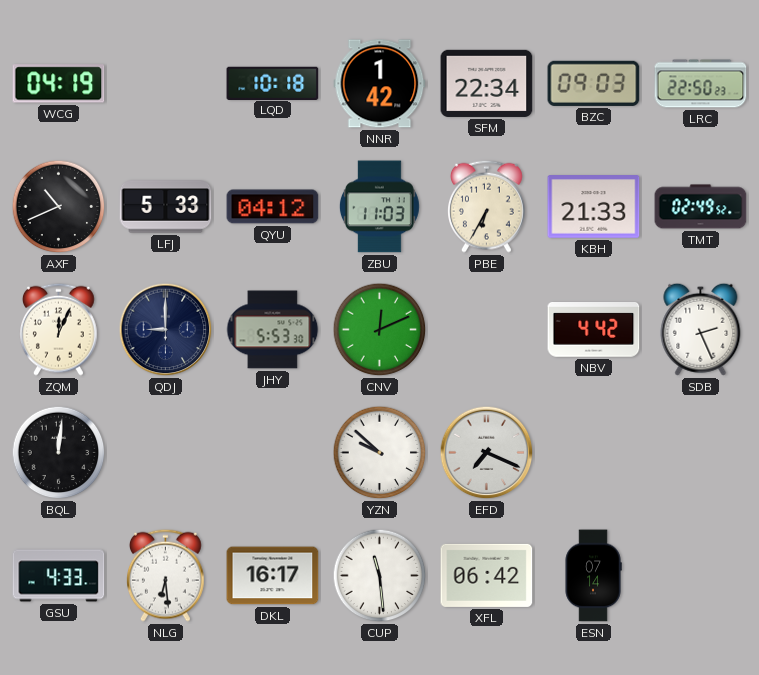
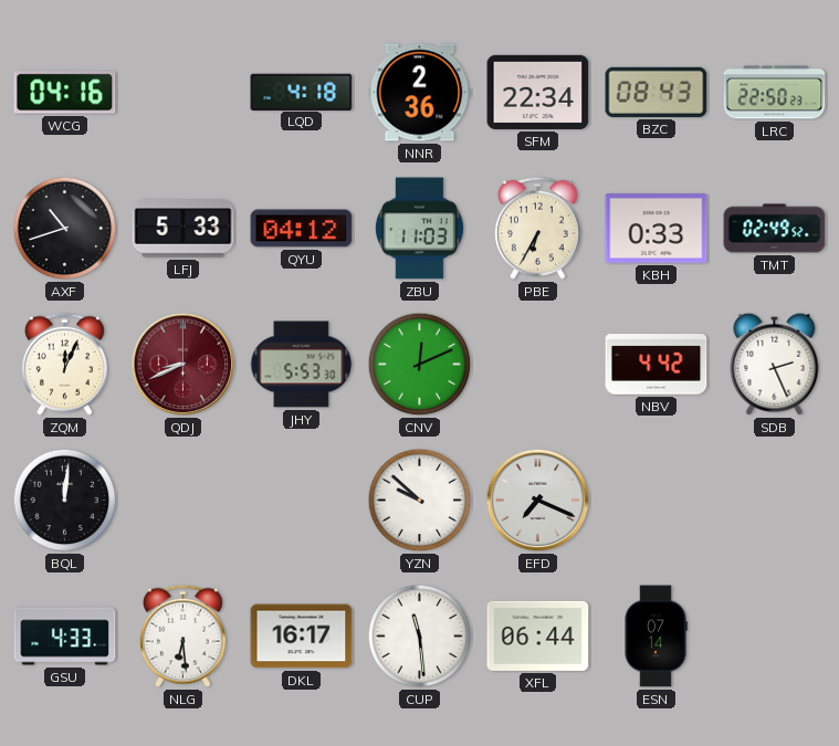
WCG: 04:19 -> 04:16
LQD: 10:18 -> 4:18
NNR: 1:42 -> 2:36
BZC: 09:03 -> 08:43
AXF: 10:41 -> 10:42
KBH: 21:33 -> 0:33
QDJ: 9:00 -> 8:41
QDJ dial: navy -> burgundy
XFL: 06:42 -> 06:44
